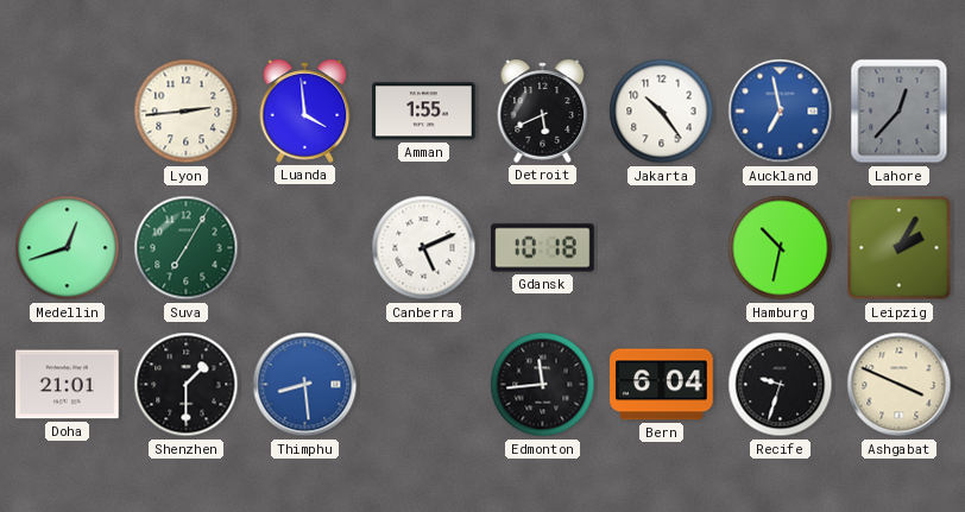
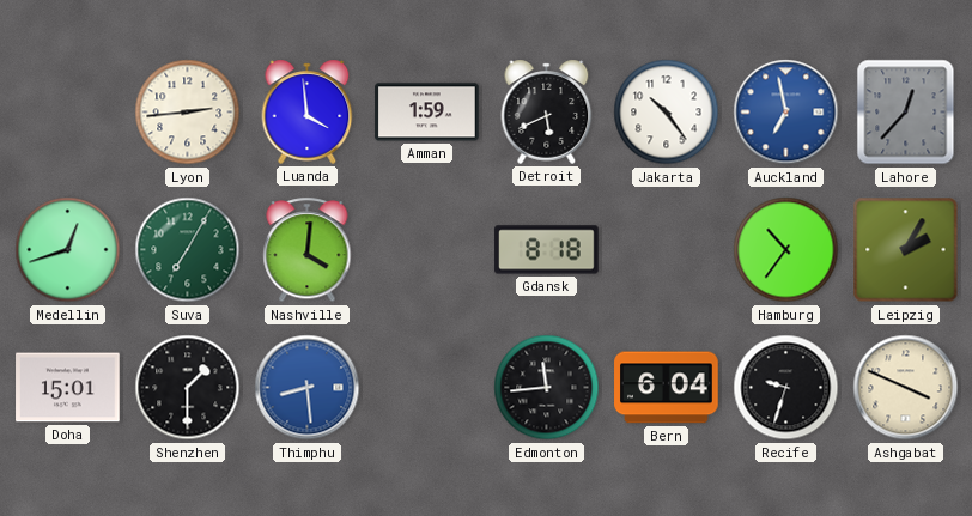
Amman: 1:55 -> 1:59
Nashville: none -> 4:01
Canberra: 5:11 -> none
Gdansk: 10:18 -> 8:18
Hamburg: 10:32 -> 10:36
Doha: 21:01 -> 15:01
